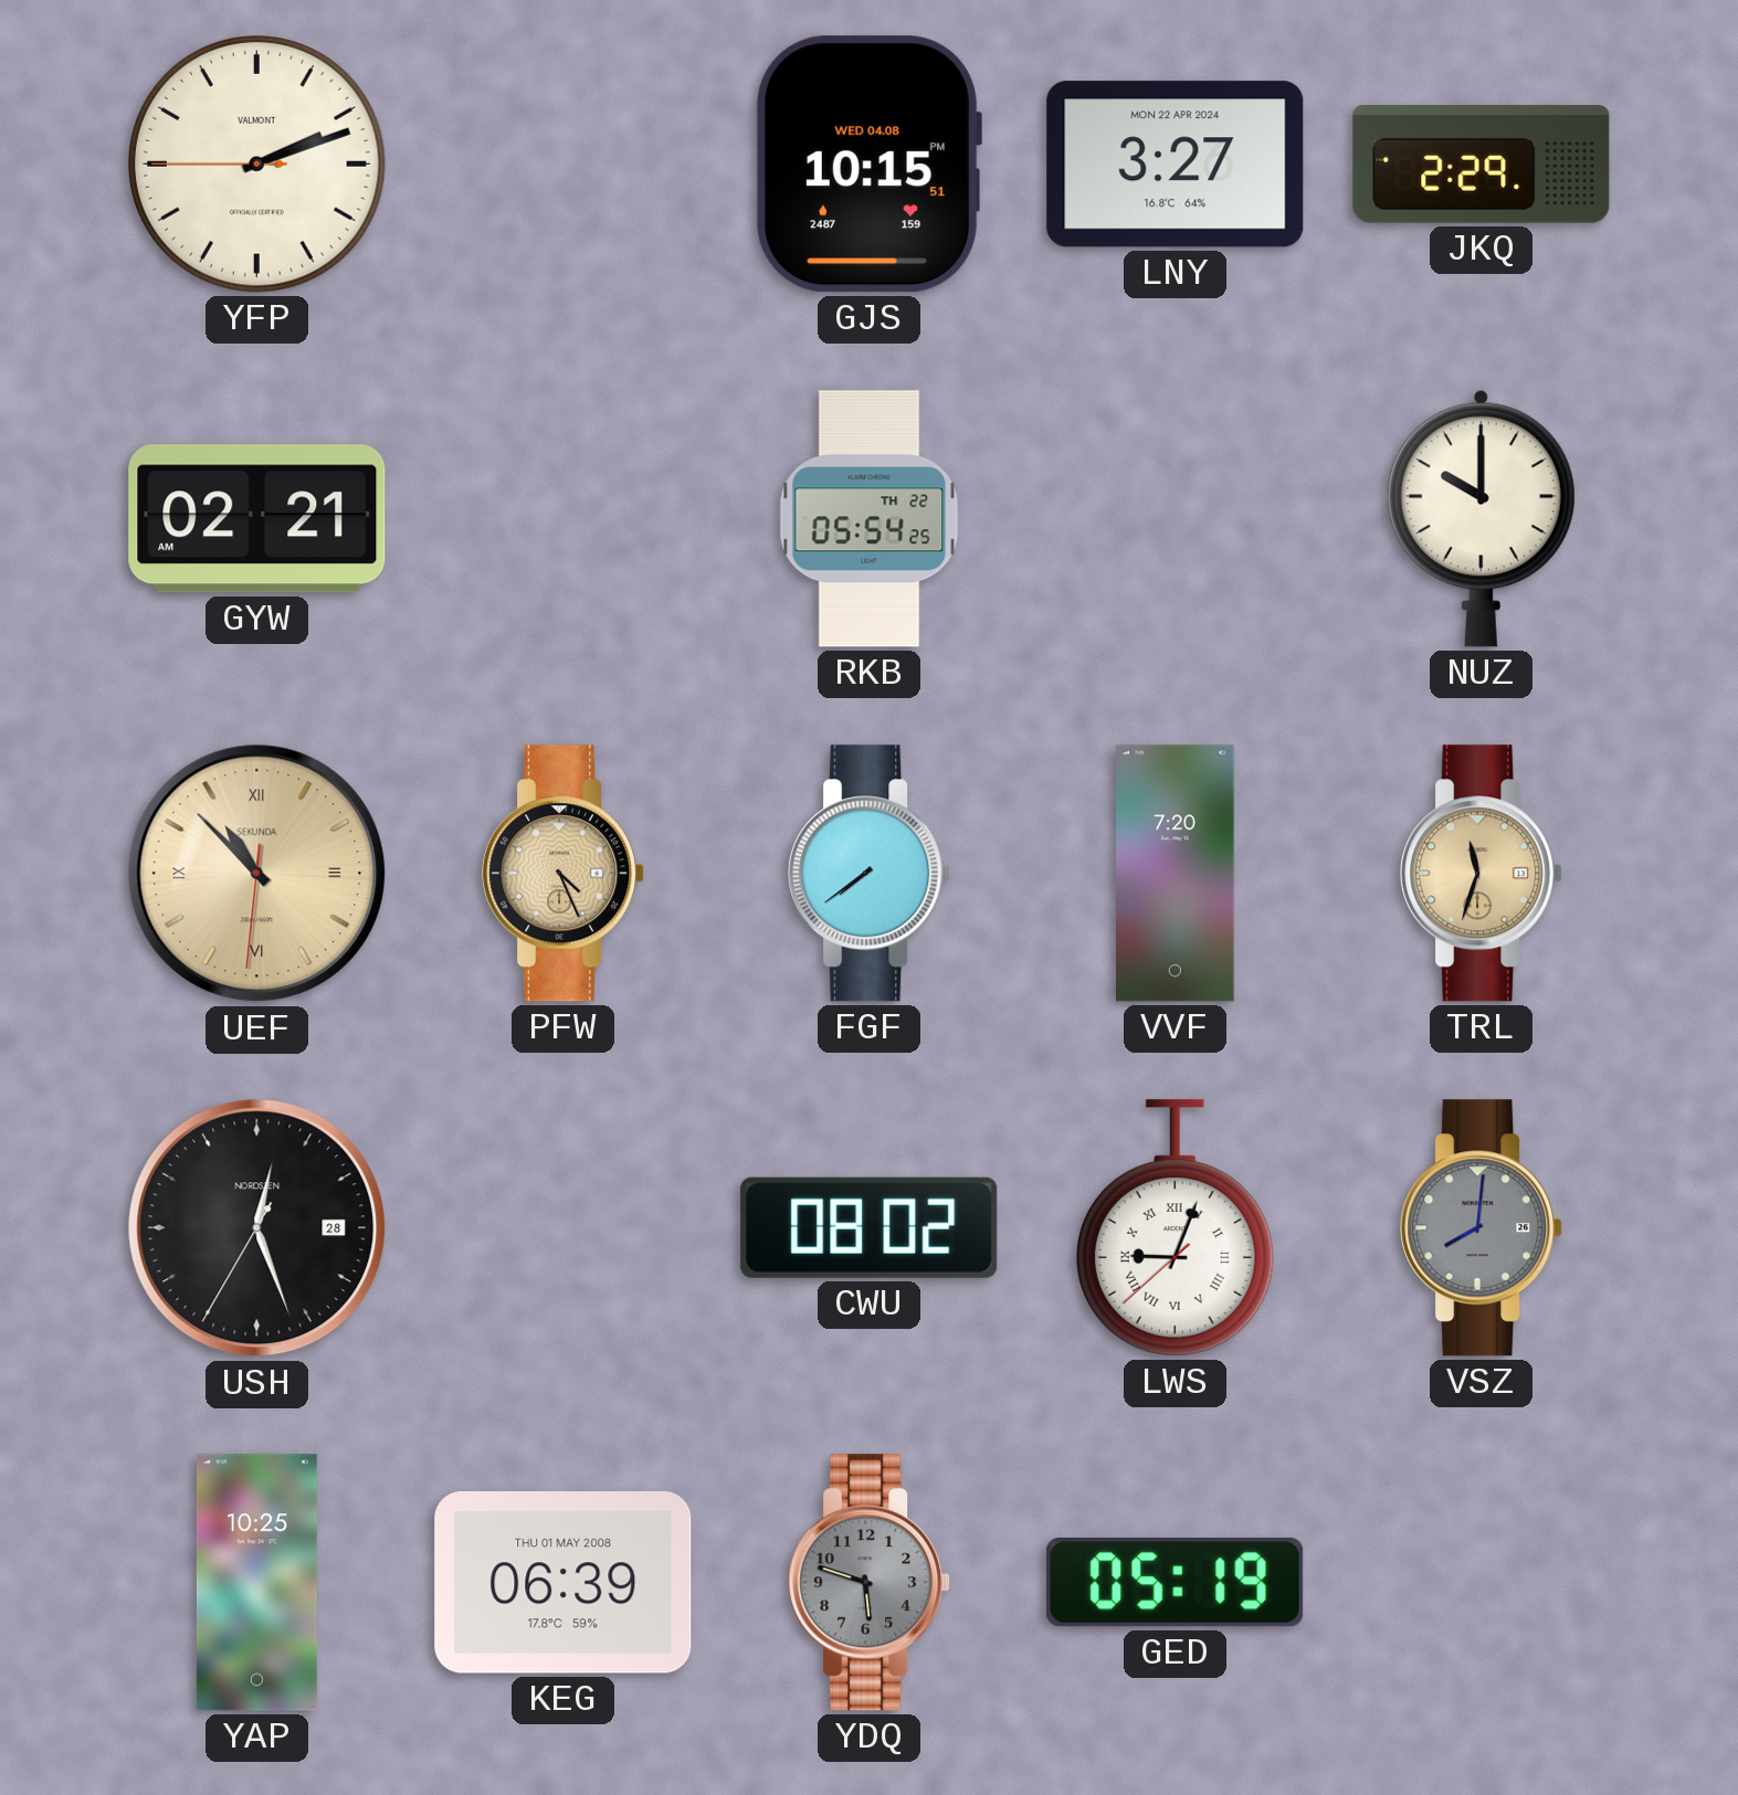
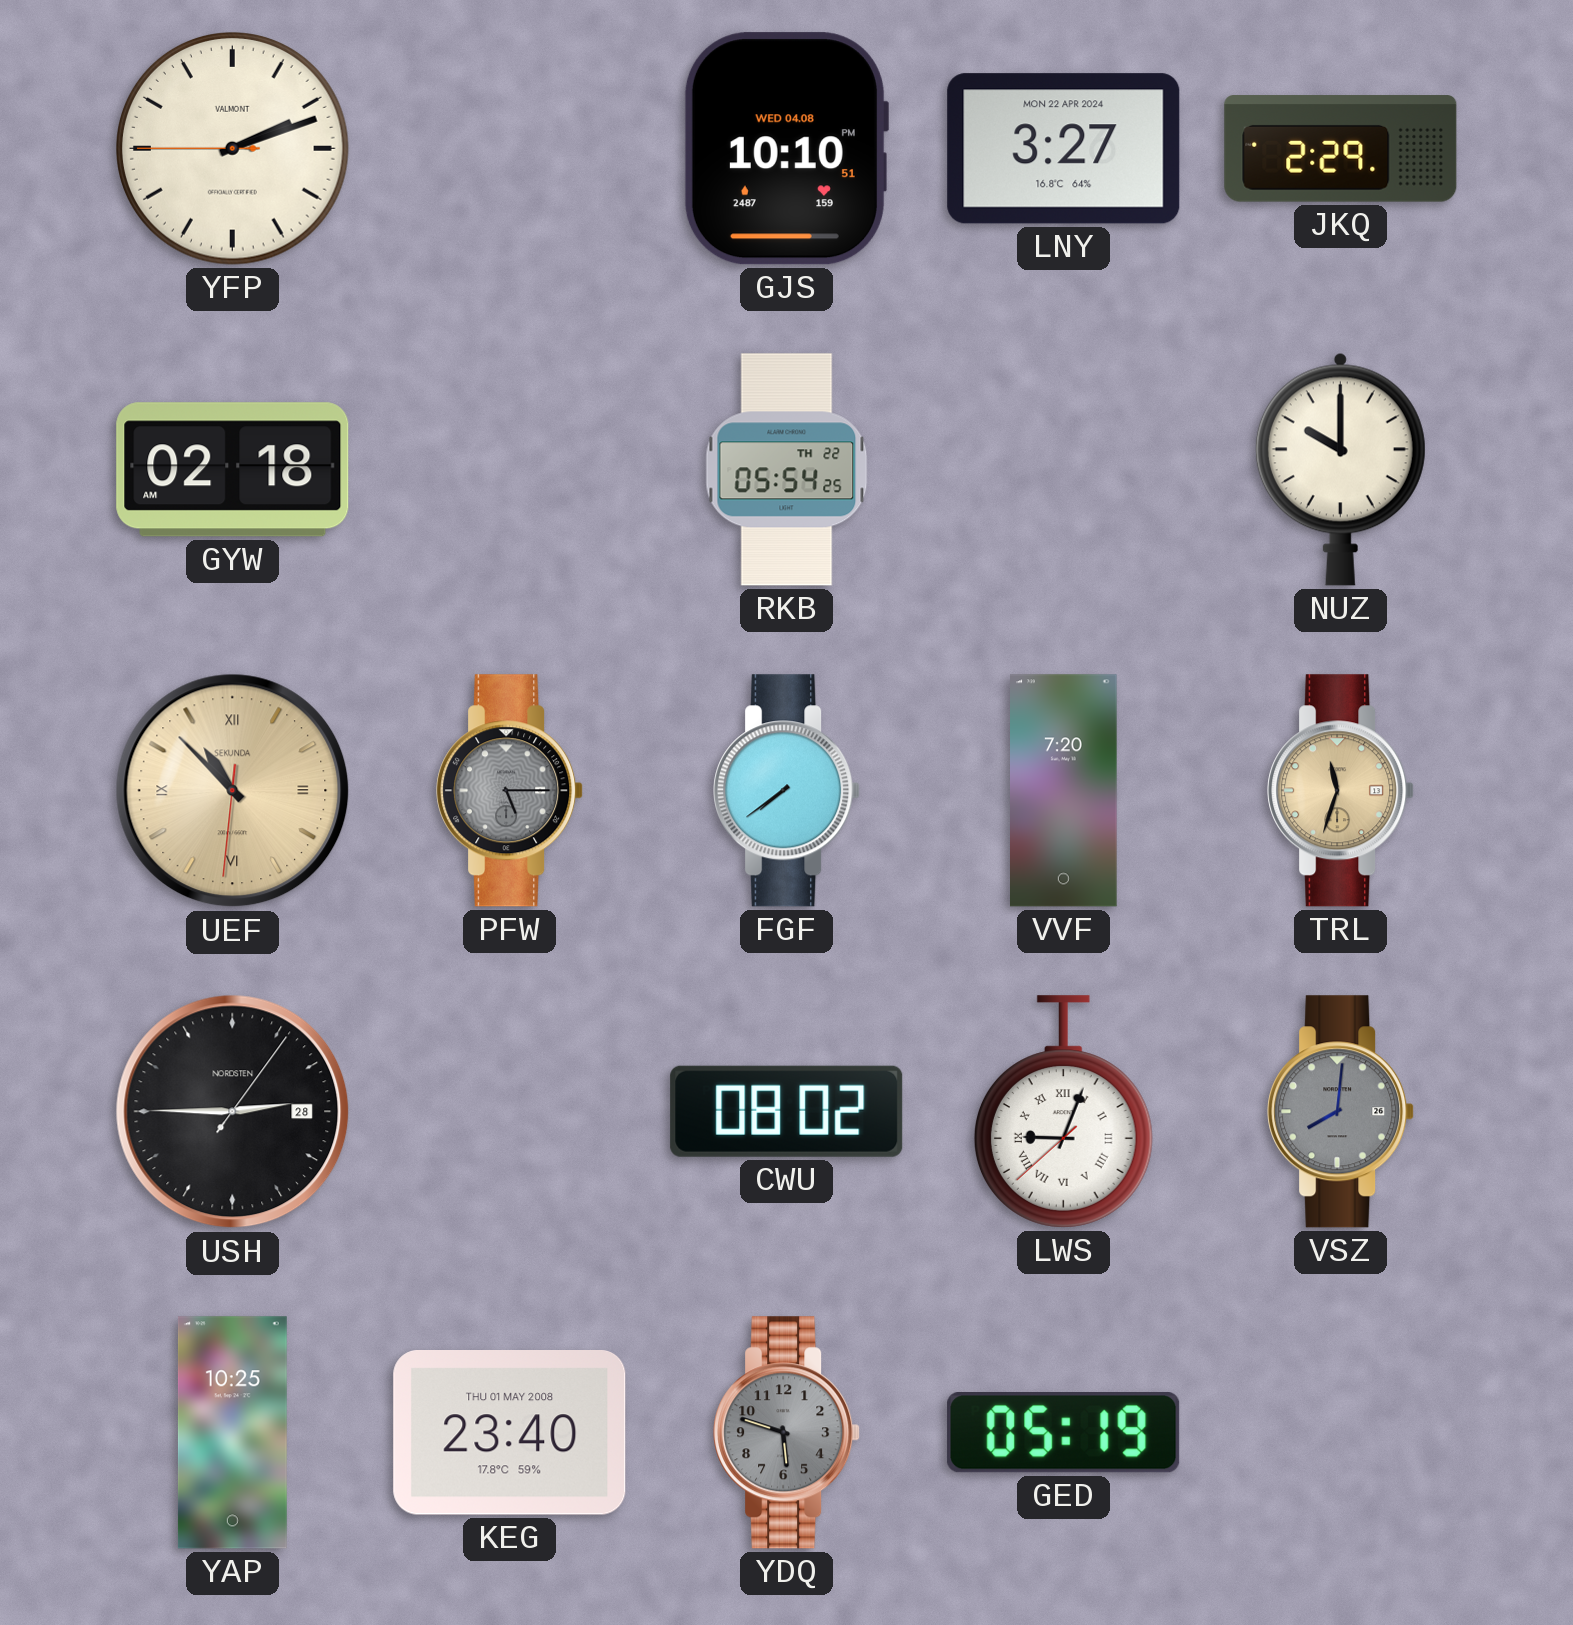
GJS: 10:15 -> 10:10
GYW: 02:21 -> 02:18
PFW: 4:26 -> 5:15
PFW dial: champagne -> grey
USH: 12:26 -> 2:45
KEG: 06:39 -> 23:40
